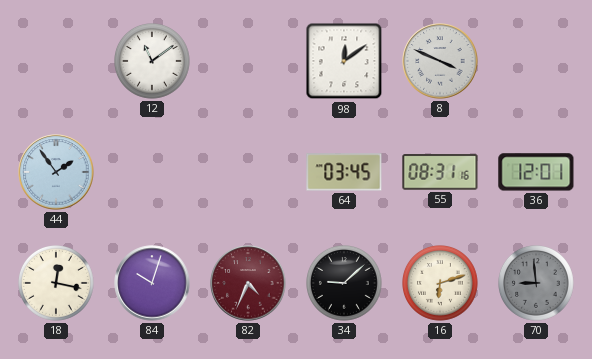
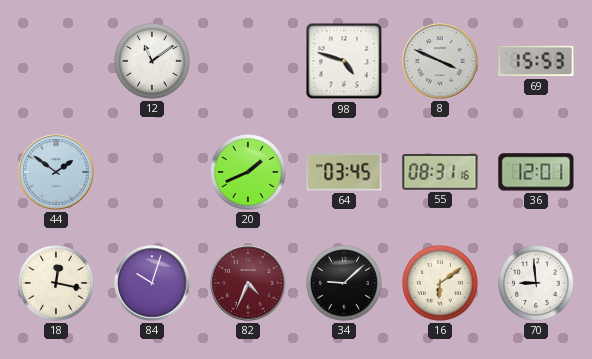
98: 12:09 -> 4:48
69: none -> 15:53
44: 1:54 -> 1:51
20: none -> 1:41
16: 6:12 -> 6:09
70 dial: grey -> white
